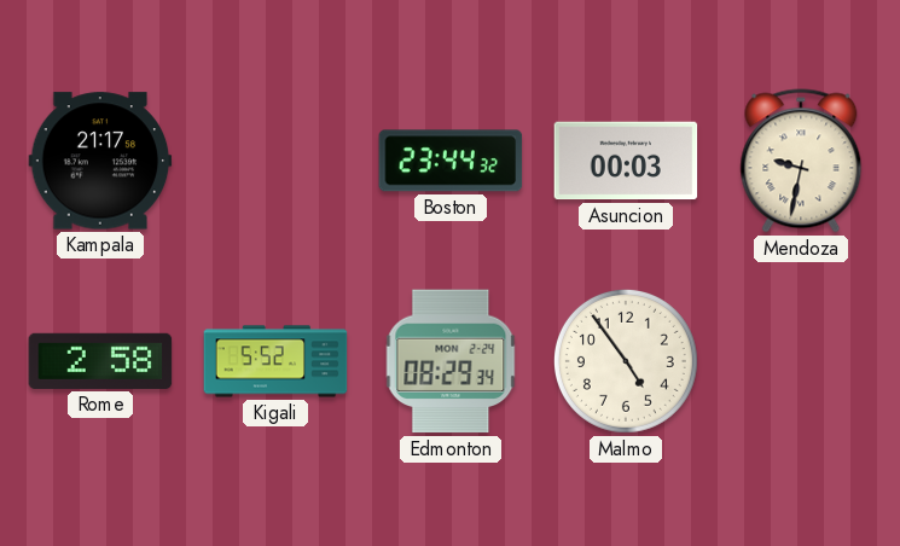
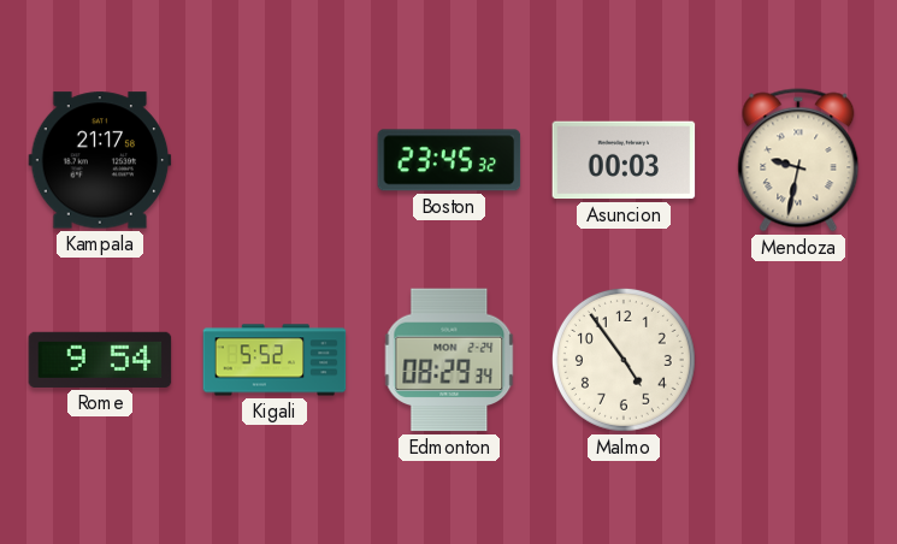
Boston: 23:44 -> 23:45
Rome: 2:58 -> 9:54
